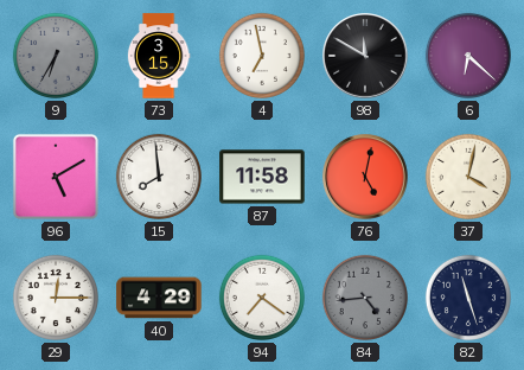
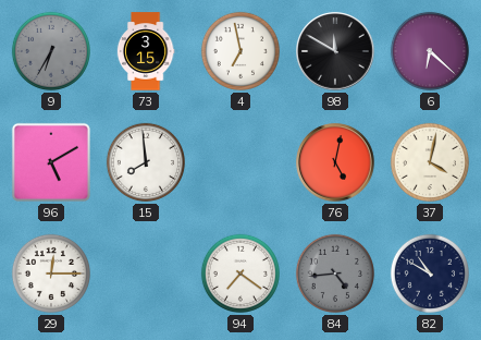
87: 11:58 -> none
40: 4:29 -> none
82: 11:27 -> 10:50
